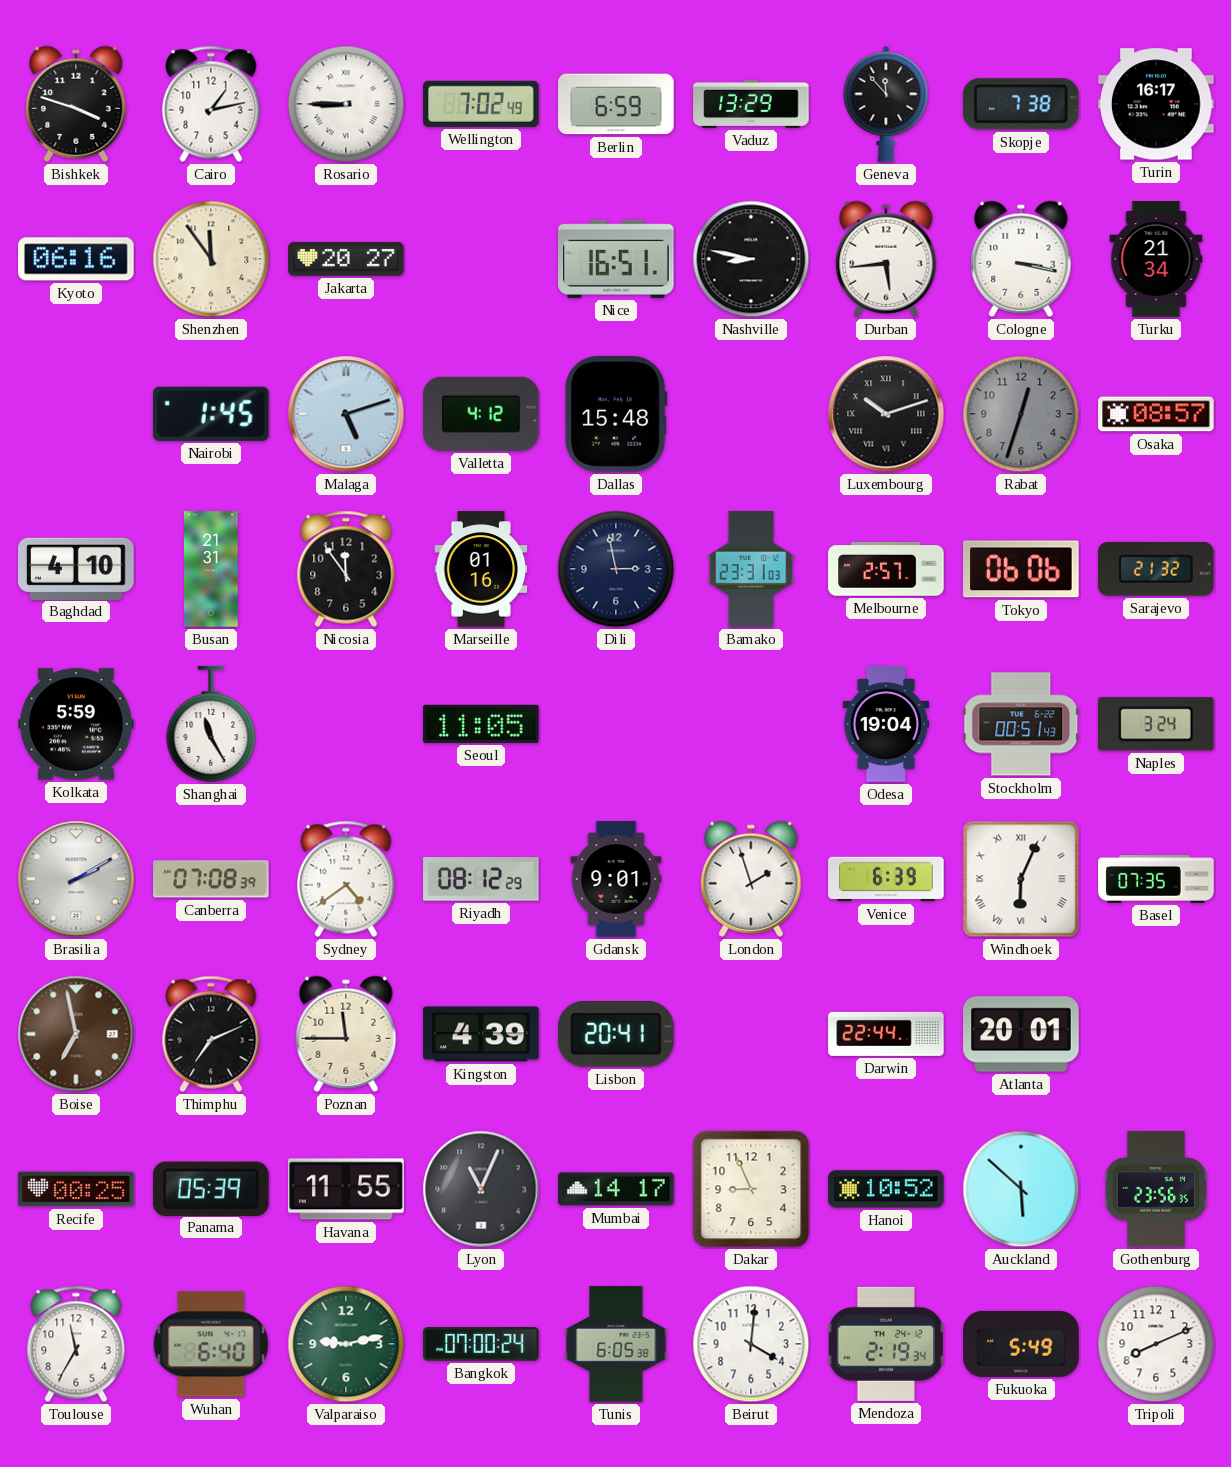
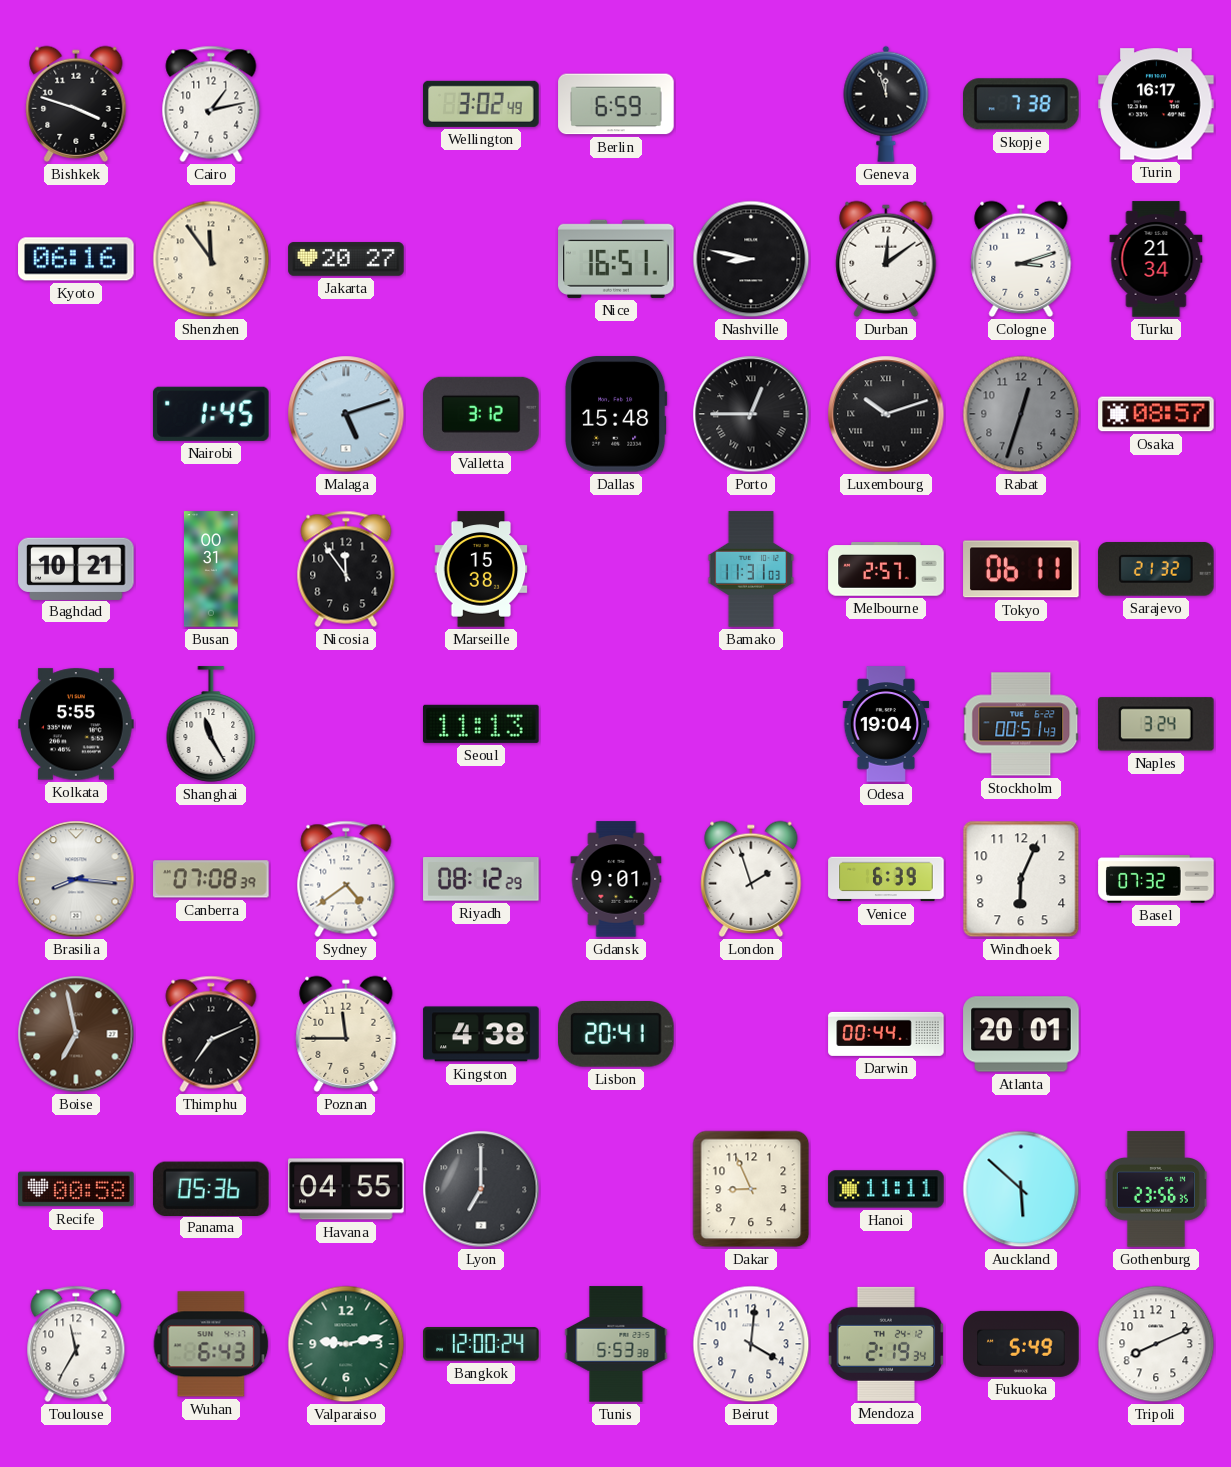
Rosario: 8:45 -> none
Wellington: 7:02 -> 3:02
Vaduz: 13:29 -> none
Geneva: 11:53 -> 11:57
Durban: 5:44 -> 12:09
Cologne: 3:17 -> 3:12
Valletta: 4:12 -> 3:12
Porto: none -> 12:45
Baghdad: 4:10 -> 10:21
Busan: 21:31 -> 00:31
Marseille: 01:16 -> 15:38
Dili: 2:58 -> none
Bamako: 23:31 -> 11:31
Tokyo: 06:06 -> 06:11
Kolkata: 5:59 -> 5:55
Seoul: 11:05 -> 11:13
Brasilia: 2:10 -> 8:16
Windhoek numerals: Roman -> Arabic
Basel: 07:35 -> 07:32
Kingston: 4:39 -> 4:38
Darwin: 22:44 -> 00:44
Recife: 00:25 -> 00:58
Panama: 05:39 -> 05:36
Havana: 11:55 -> 04:55
Lyon: 11:04 -> 7:00
Mumbai: 14:17 -> none
Hanoi: 10:52 -> 11:11
Wuhan: 6:40 -> 6:43
Bangkok: 07:00 -> 12:00
Tunis: 6:05 -> 5:53
